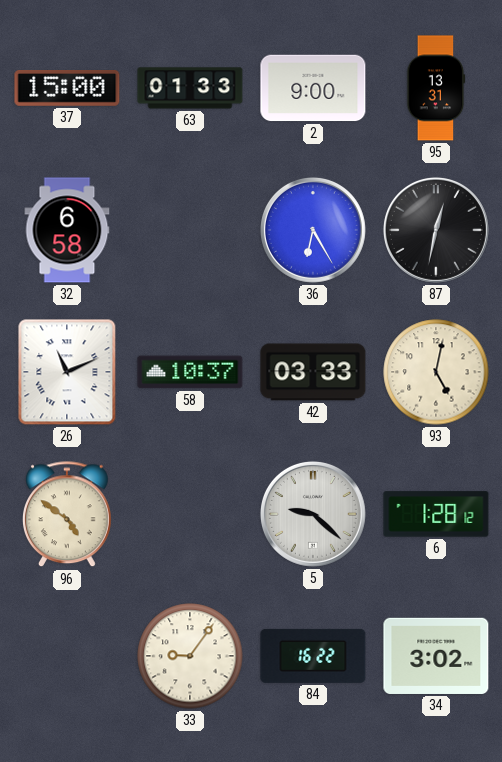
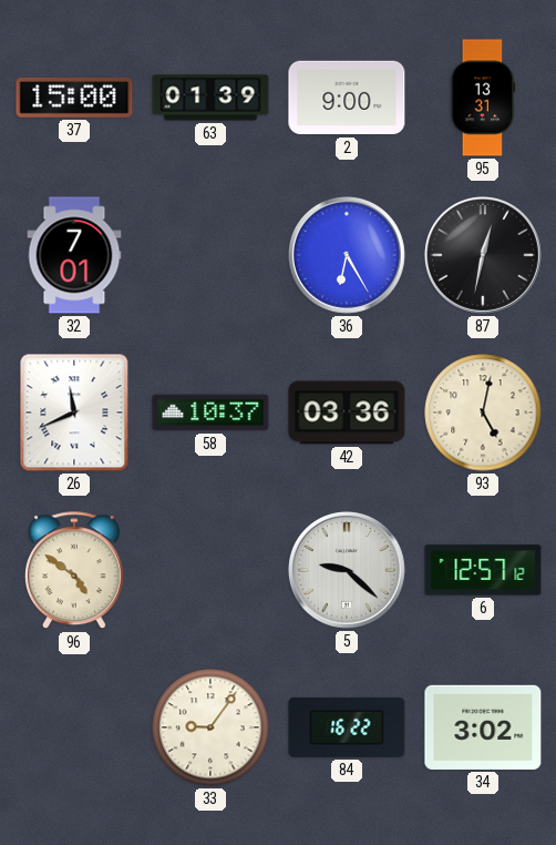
63: 01:33 -> 01:39
32: 6:58 -> 7:01
26: 11:11 -> 11:41
42: 03:33 -> 03:36
6: 1:28 -> 12:57
